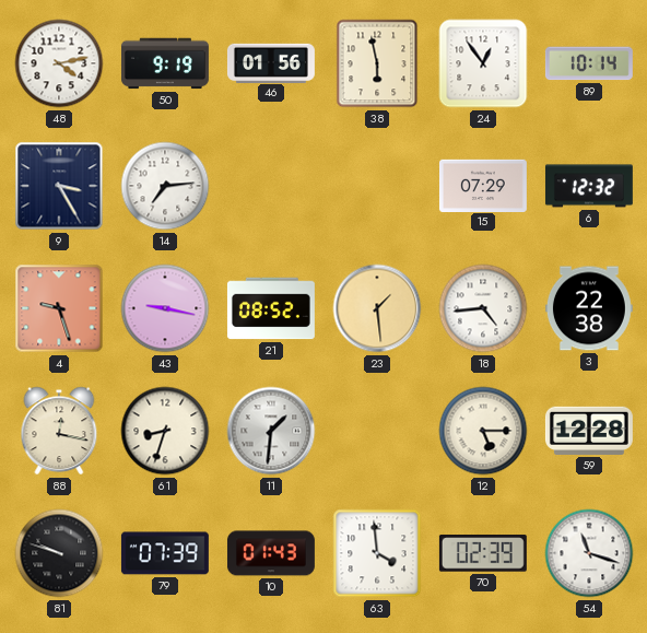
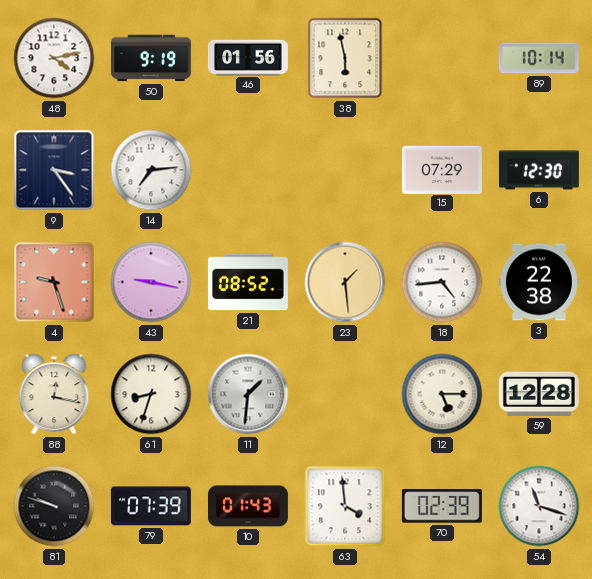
24: 12:54 -> none
9: 3:25 -> 3:24
6: 12:32 -> 12:30
